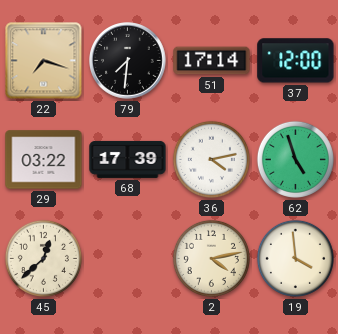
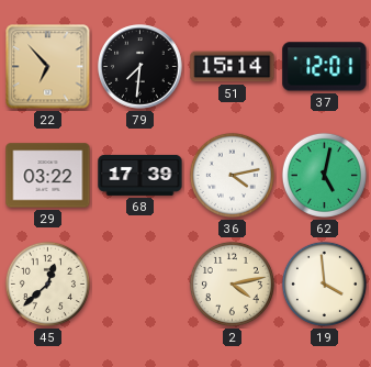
22: 7:18 -> 6:53
51: 17:14 -> 15:14
37: 12:00 -> 12:01
62: 4:57 -> 5:02
